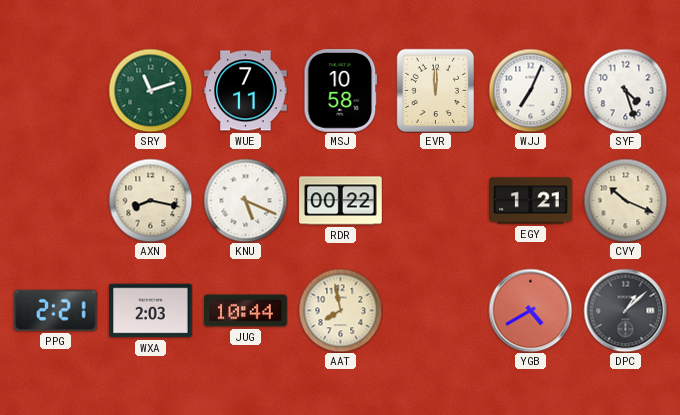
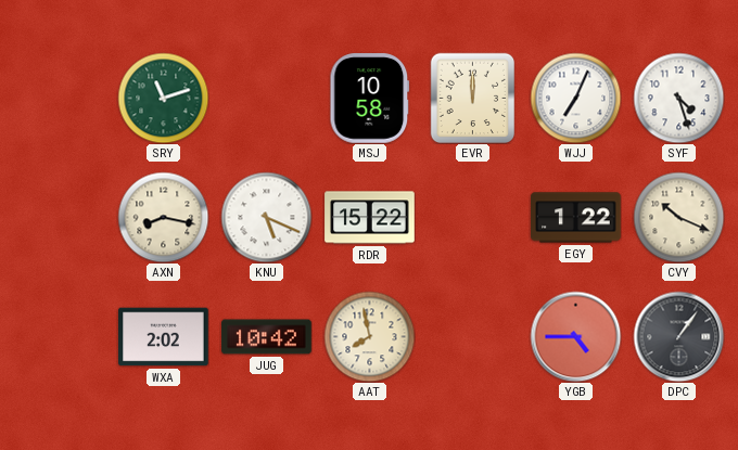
WUE: 7:11 -> none
RDR: 00:22 -> 15:22
EGY: 1:21 -> 1:22
PPG: 2:21 -> none
WXA: 2:03 -> 2:02
JUG: 10:44 -> 10:42
YGB: 4:40 -> 4:45
DPC: 1:08 -> 1:06
